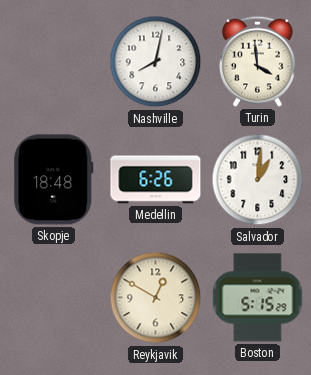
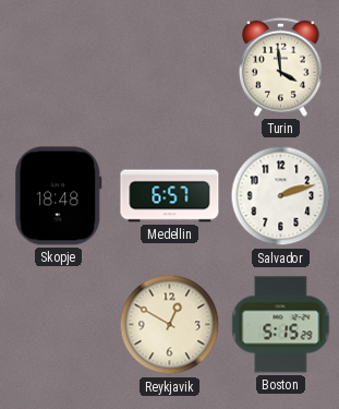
Nashville: 8:02 -> none
Medellin: 6:26 -> 6:57
Salvador: 1:01 -> 2:12
